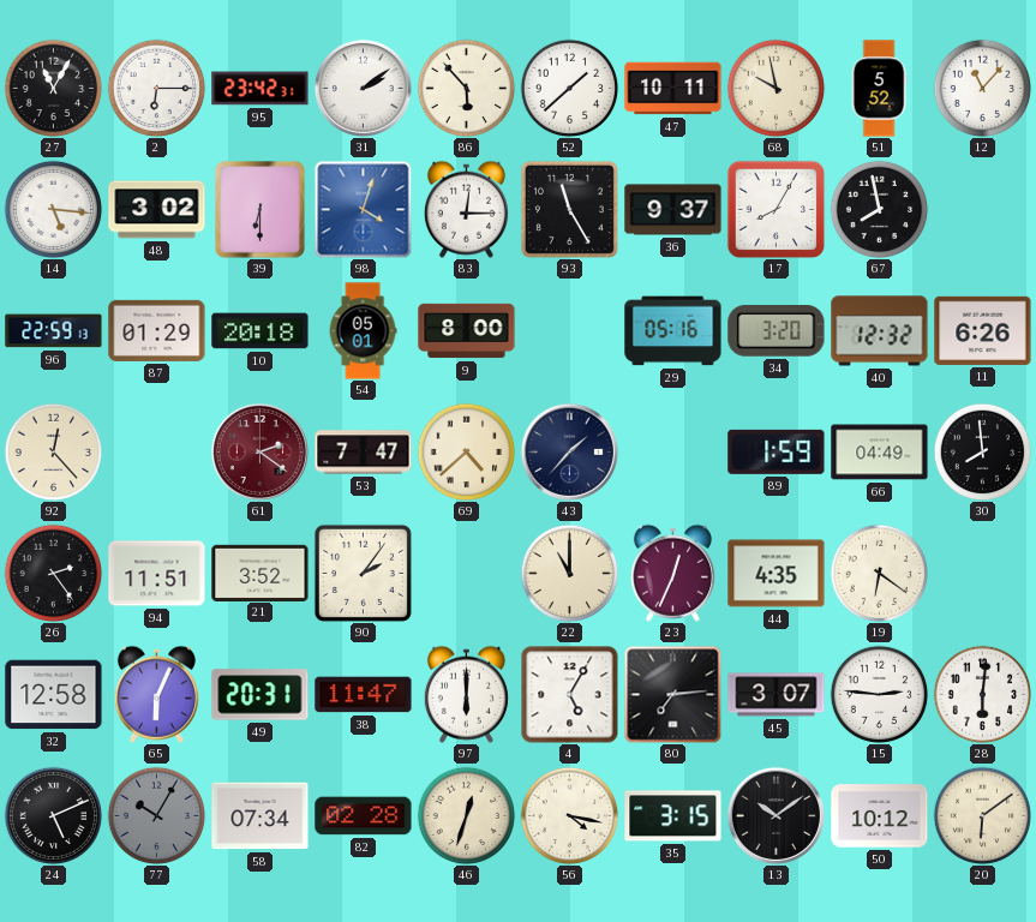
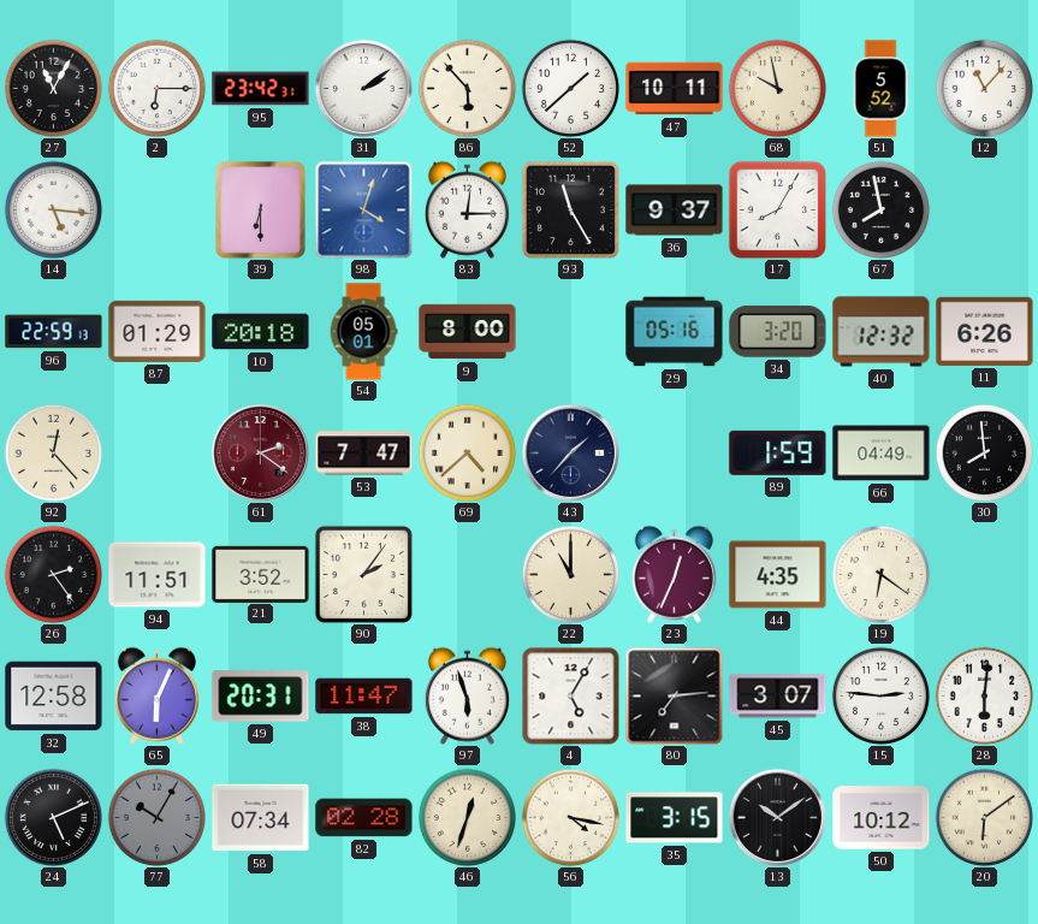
48: 3:02 -> none
97: 6:00 -> 5:57
